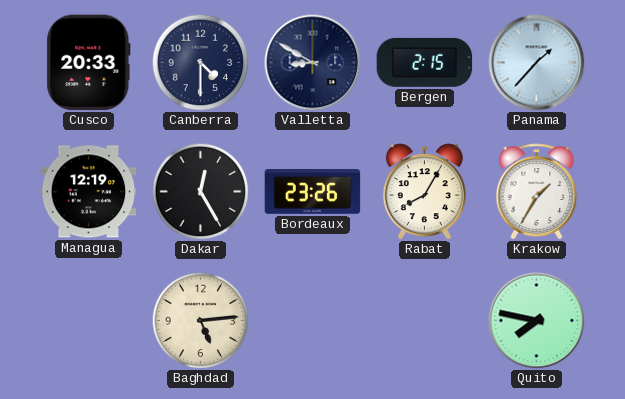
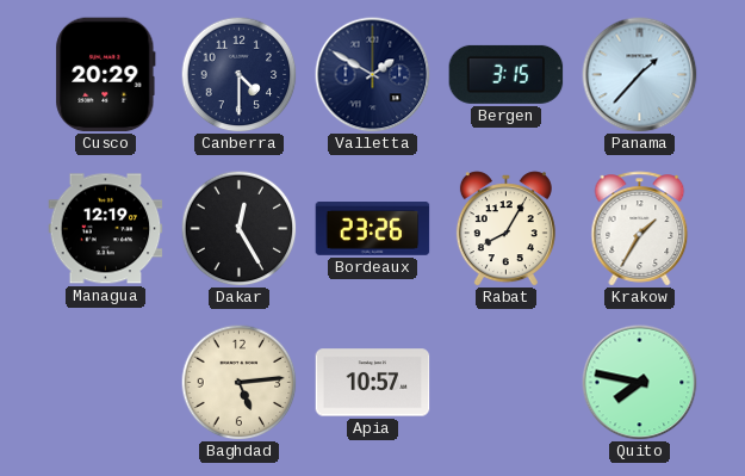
Cusco: 20:33 -> 20:29
Valletta: 8:50 -> 1:50
Bergen: 2:15 -> 3:15
Apia: none -> 10:57
